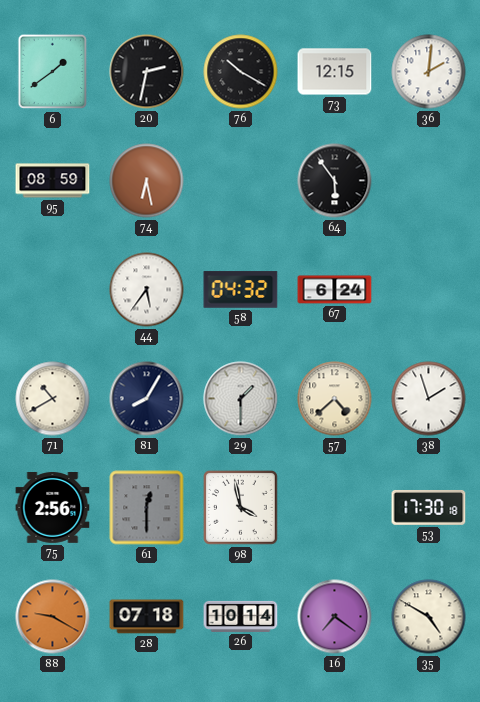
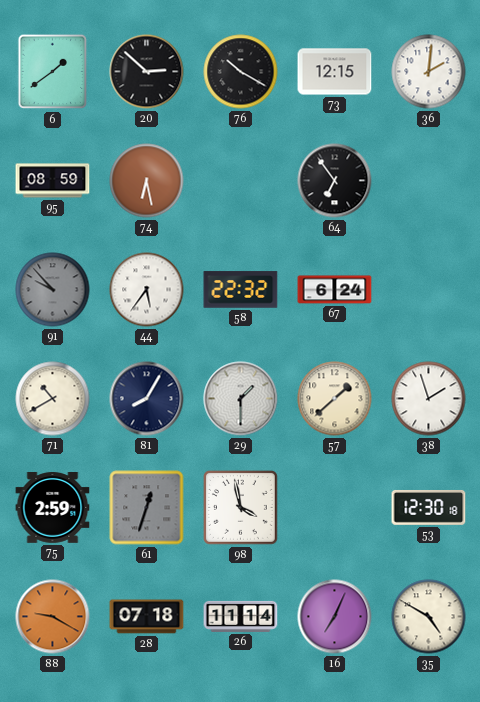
20: 2:32 -> 2:52
64: 5:54 -> 6:54
91: none -> 9:53
58: 04:32 -> 22:32
57: 4:38 -> 1:38
75: 2:56 -> 2:59
61: 12:30 -> 12:33
53: 17:30 -> 12:30
26: 10:14 -> 11:14
16: 7:21 -> 7:04
